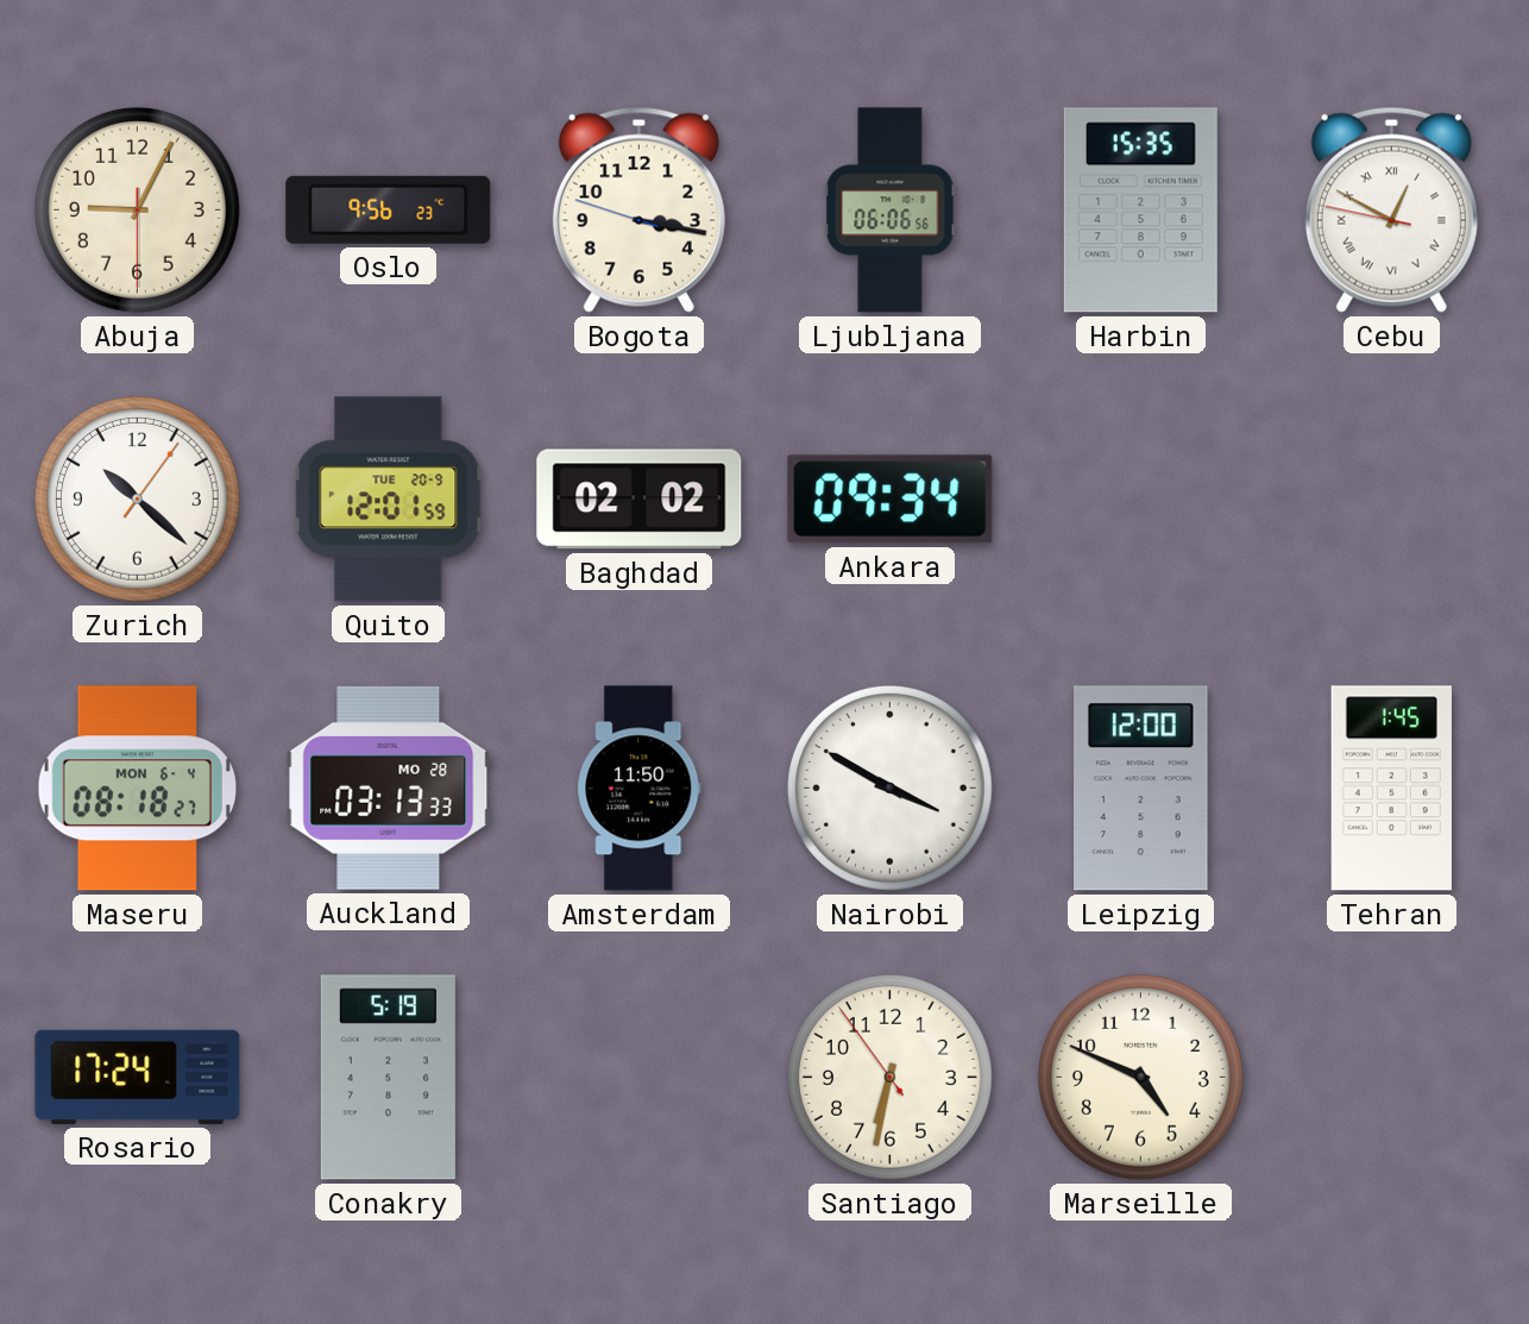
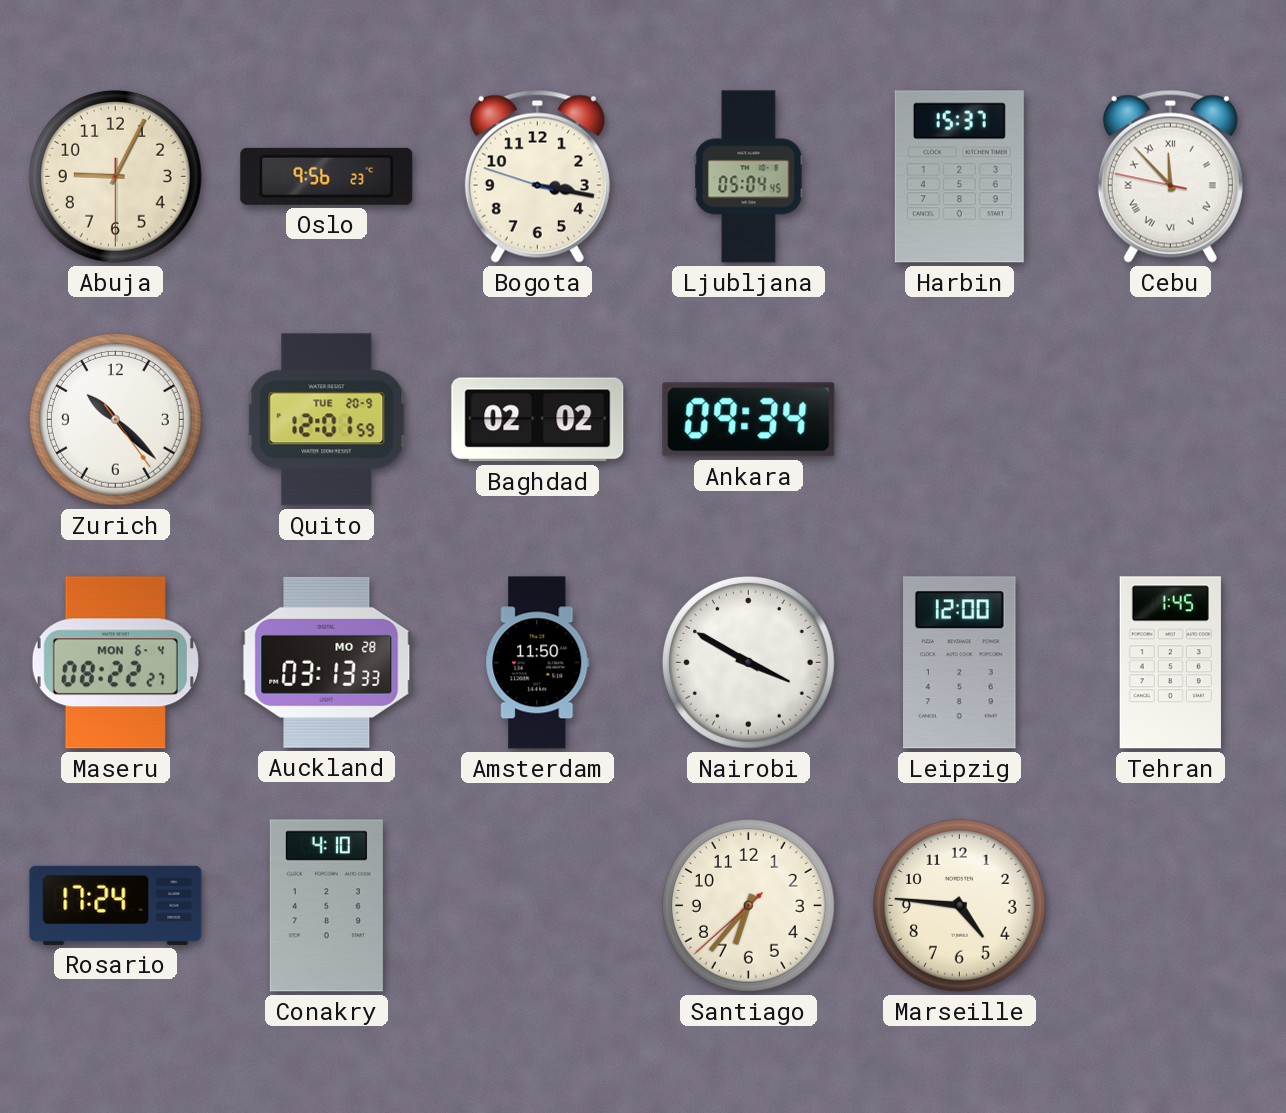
Ljubljana: 06:06 -> 05:04
Harbin: 15:35 -> 15:37
Cebu: 12:49 -> 11:52
Zurich: 10:22:06 -> 10:22:24
Maseru: 08:18 -> 08:22
Conakry: 5:19 -> 4:10
Santiago: 6:31 -> 6:36
Marseille: 4:49 -> 4:46
